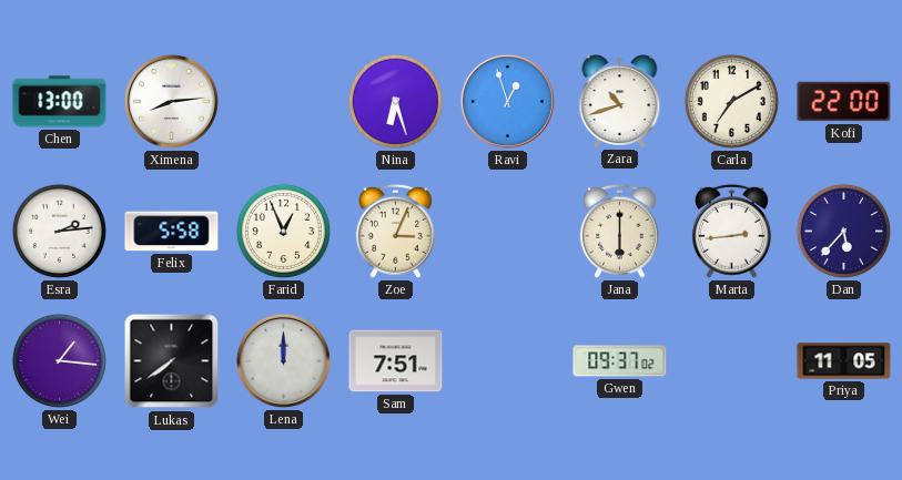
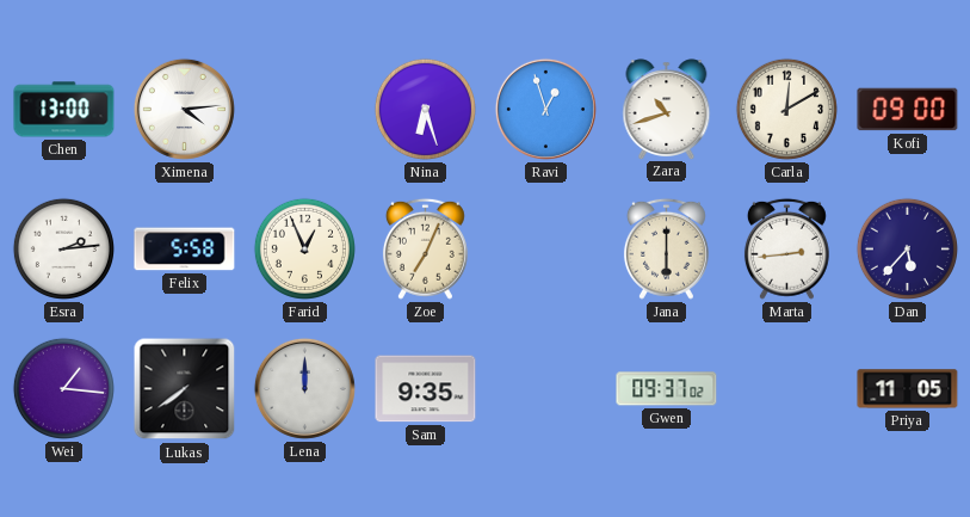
Ximena: 8:14 -> 4:14
Carla: 7:10 -> 12:10
Kofi: 22:00 -> 09:00
Zoe: 3:04 -> 7:04
Sam: 7:51 -> 9:35
